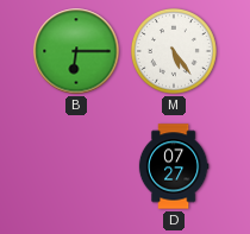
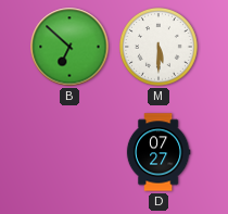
B: 6:15 -> 6:52
M: 5:24 -> 5:30
